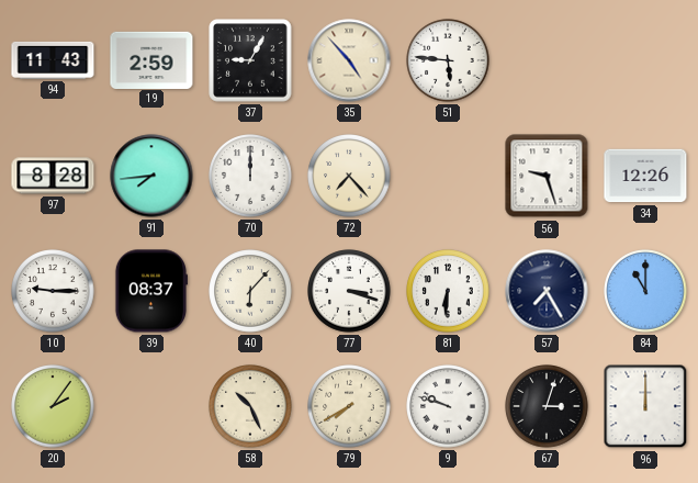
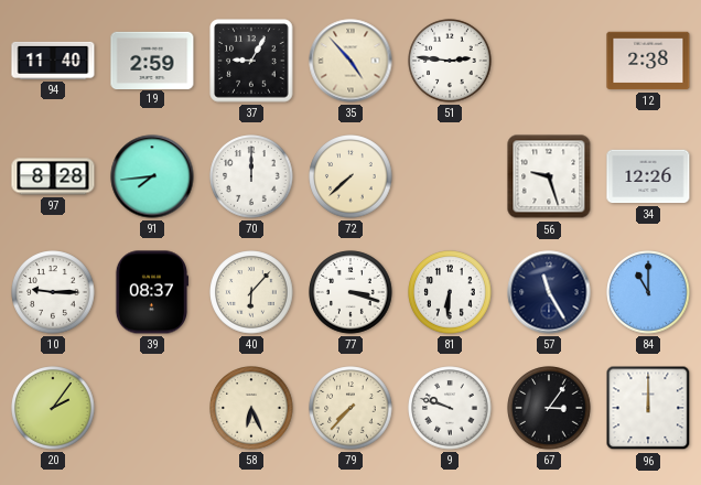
94: 11:43 -> 11:40
51: 5:46 -> 2:46
12: none -> 2:38
72: 7:23 -> 7:38
57: 7:25 -> 11:25
58: 10:26 -> 6:26
79: 7:40 -> 7:37
67: 3:03 -> 3:06
